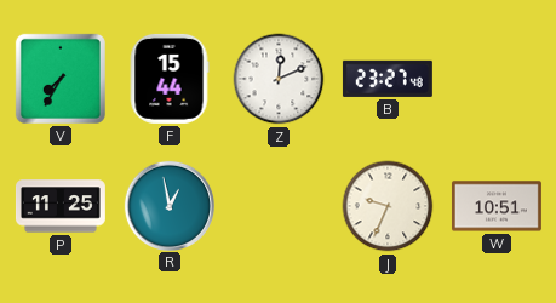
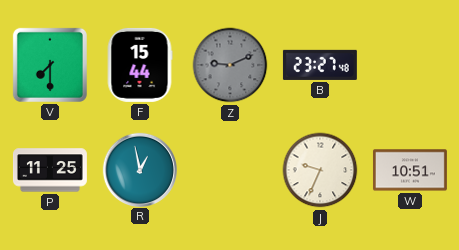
V: 7:35 -> 7:30
Z: 12:11 -> 9:11
Z dial: white -> grey
